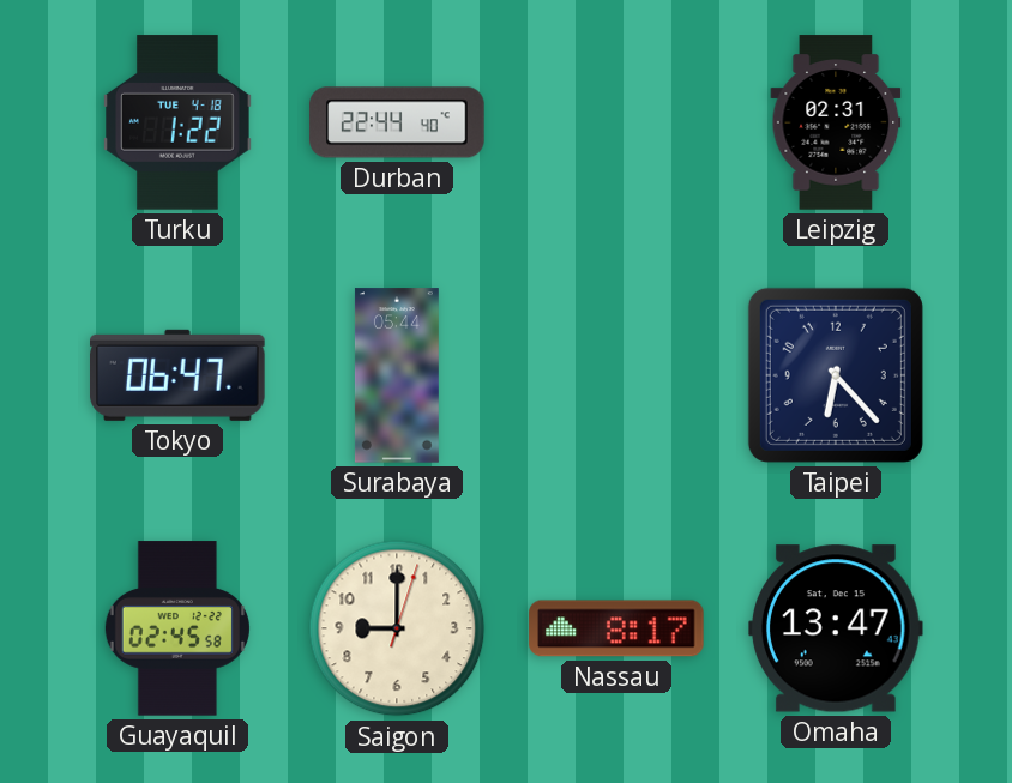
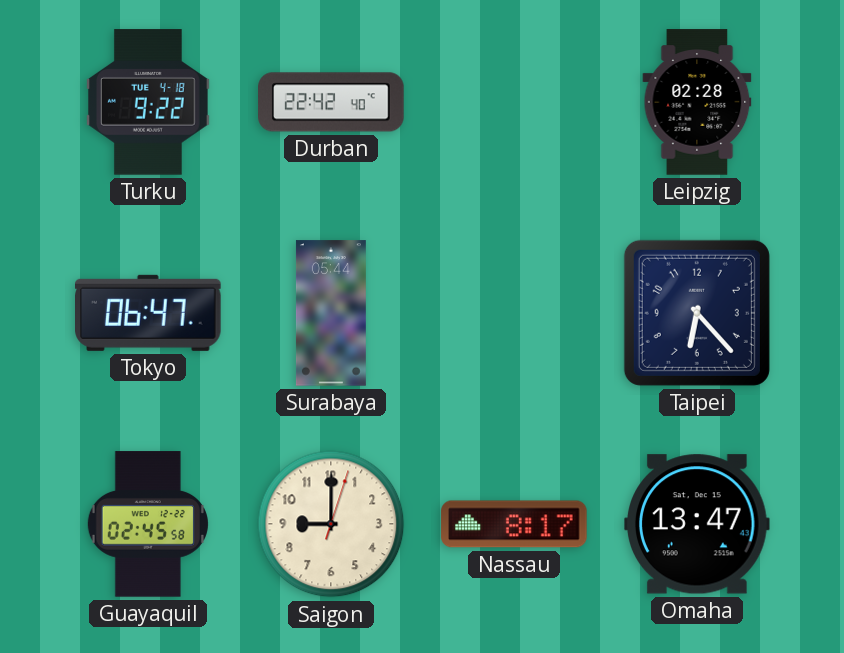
Turku: 1:22 -> 9:22
Durban: 22:44 -> 22:42
Leipzig: 02:31 -> 02:28
